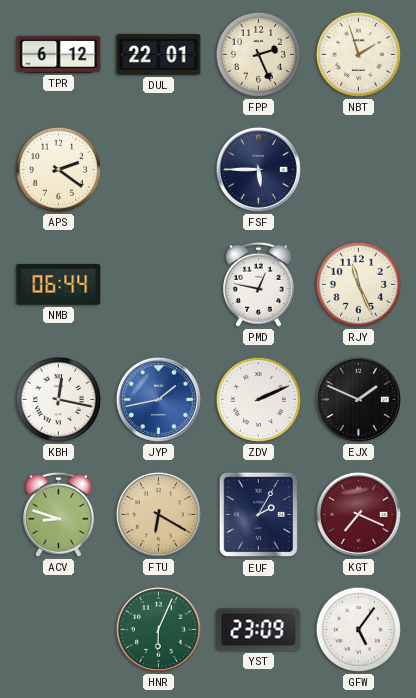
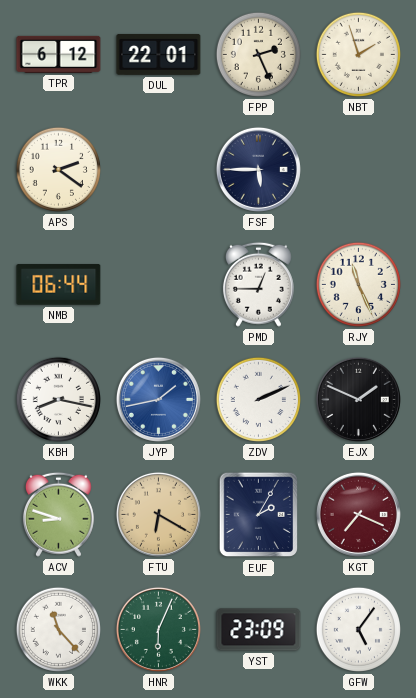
PMD: 12:47 -> 12:45
KBH: 12:17 -> 8:17
WKK: none -> 11:23
